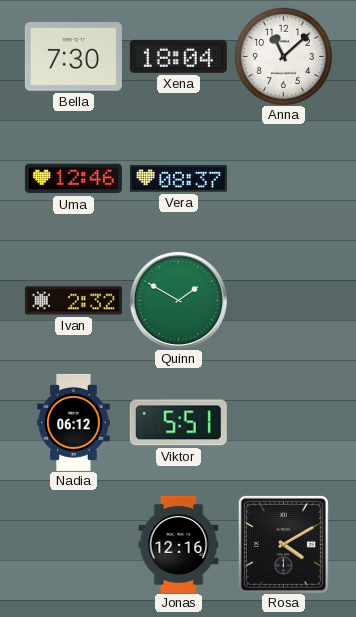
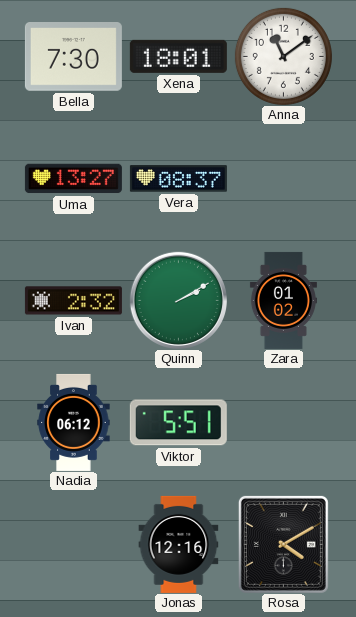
Xena: 18:04 -> 18:01
Anna: 11:08 -> 11:09
Uma: 12:46 -> 13:27
Quinn: 1:50 -> 2:10
Zara: none -> 01:02
